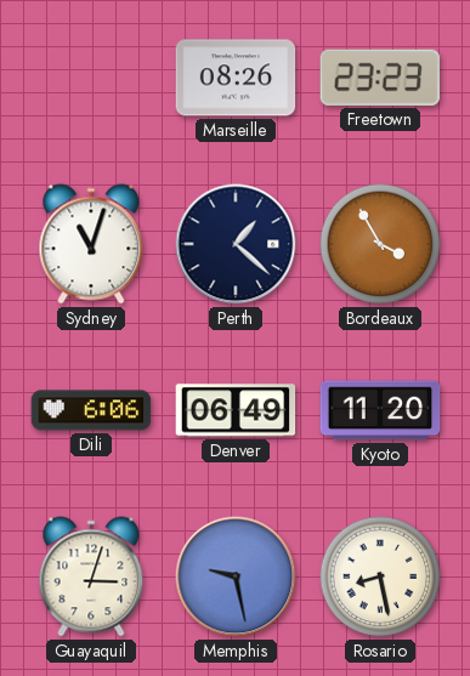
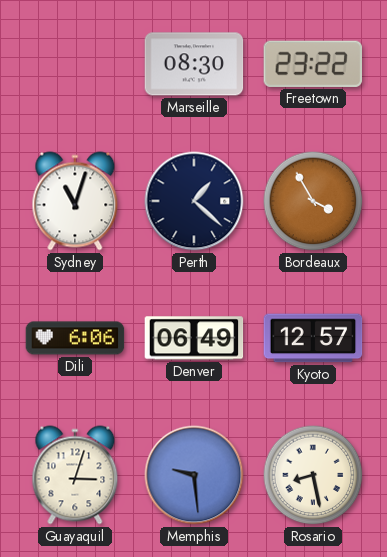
Marseille: 08:26 -> 08:30
Freetown: 23:23 -> 23:22
Kyoto: 11:20 -> 12:57
Memphis: 9:28 -> 9:29
